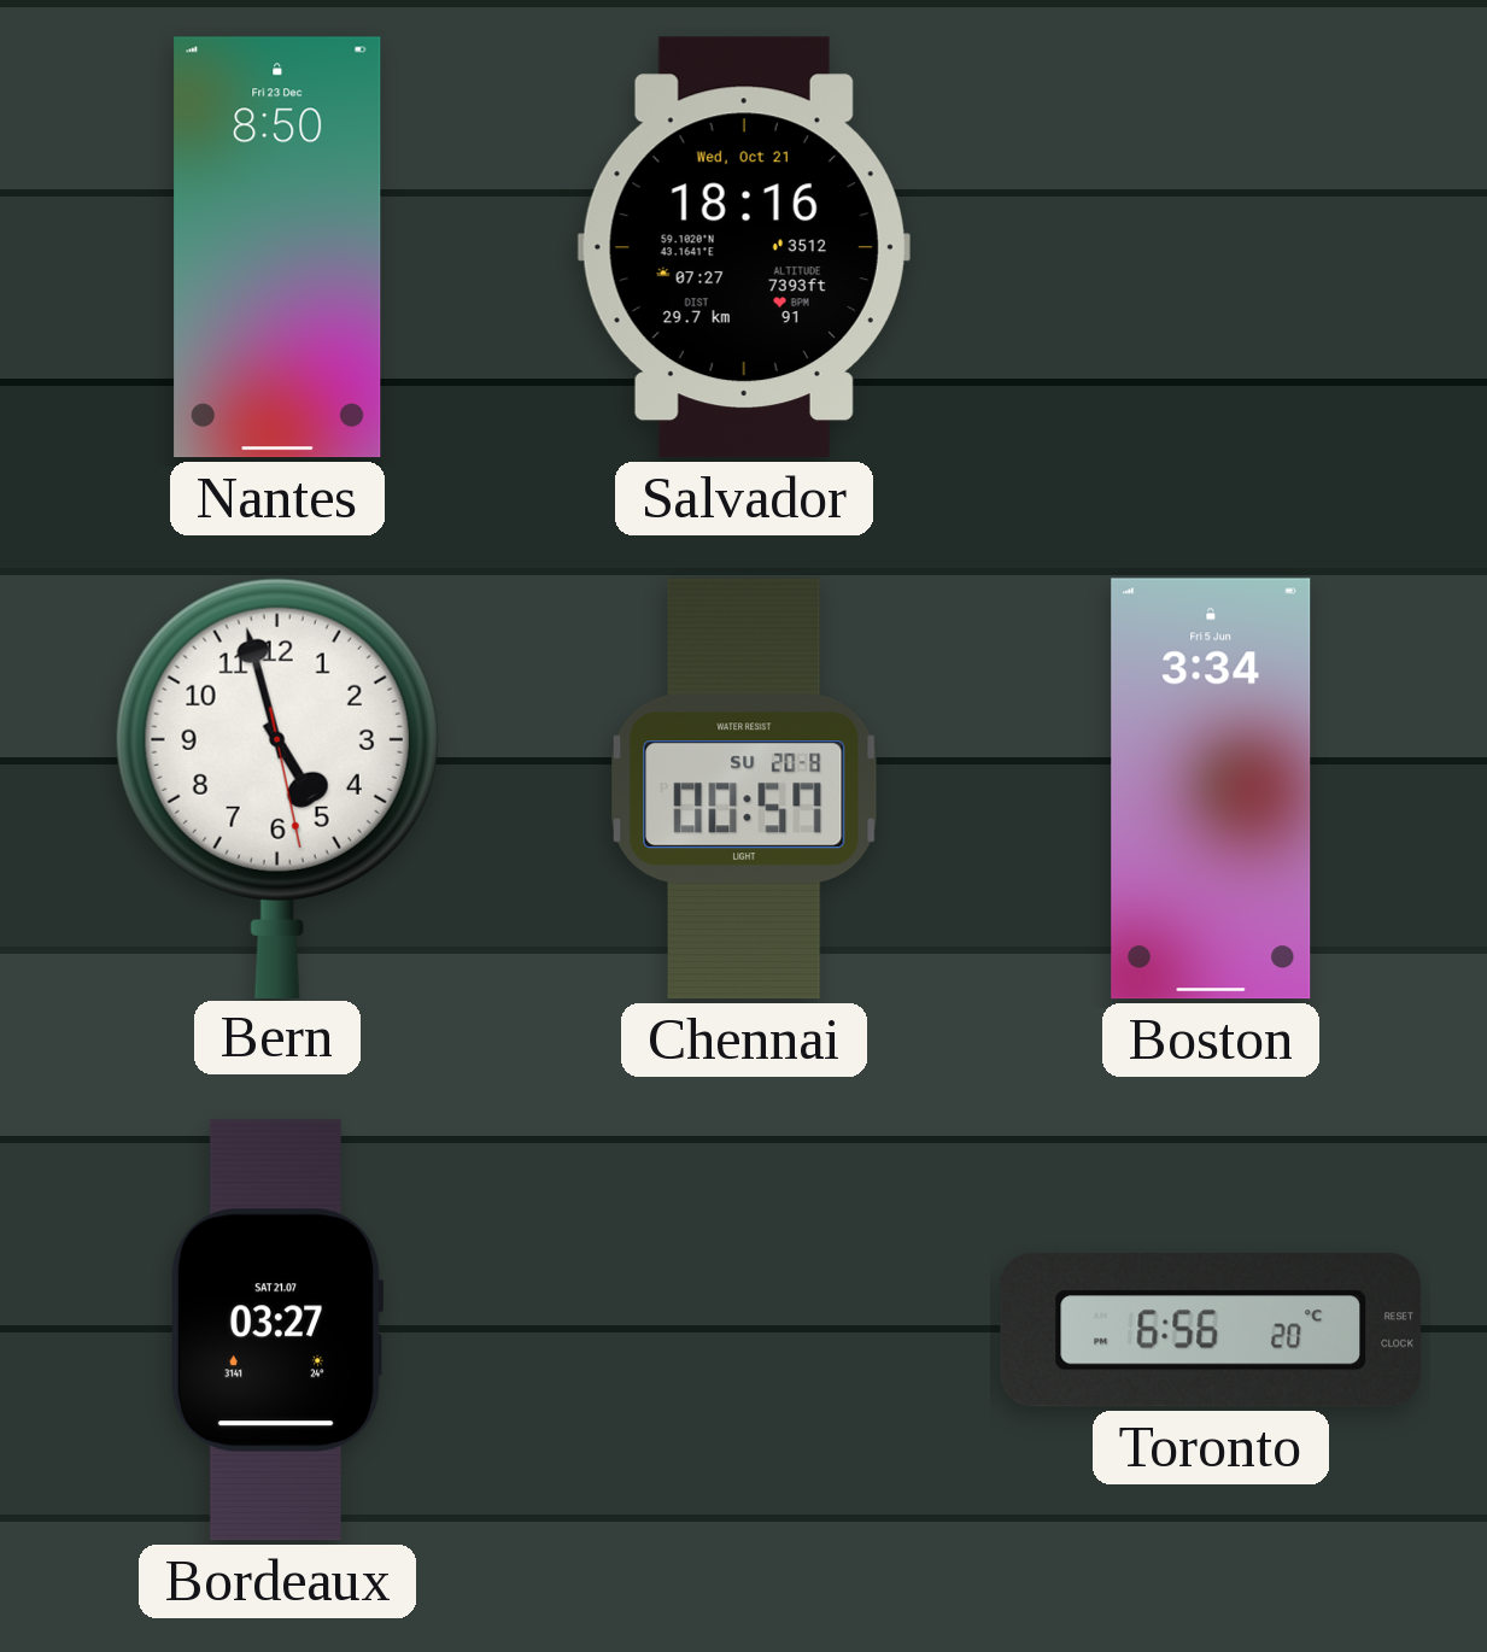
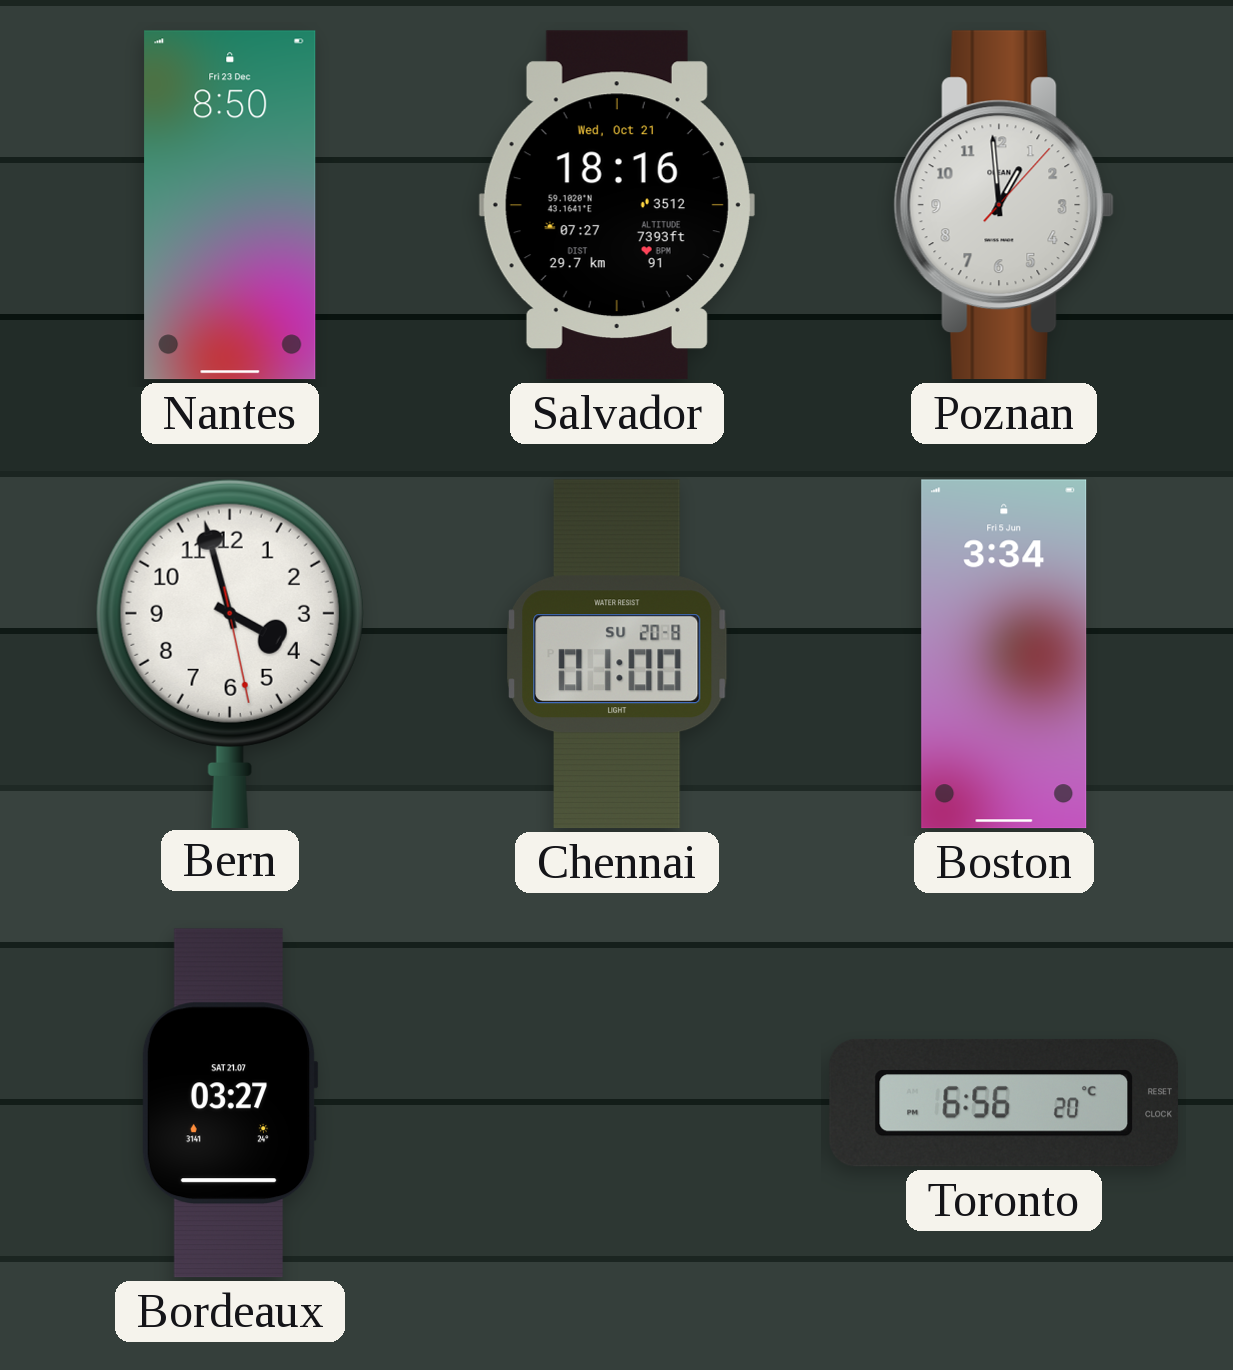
Poznan: none -> 12:59
Bern: 4:57 -> 3:57
Chennai: 00:57 -> 01:00
